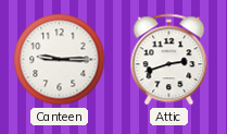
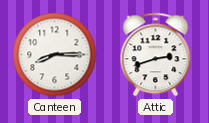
Canteen: 9:15 -> 8:15
